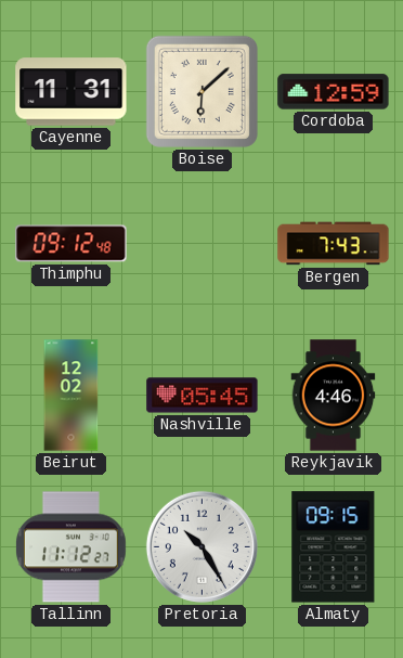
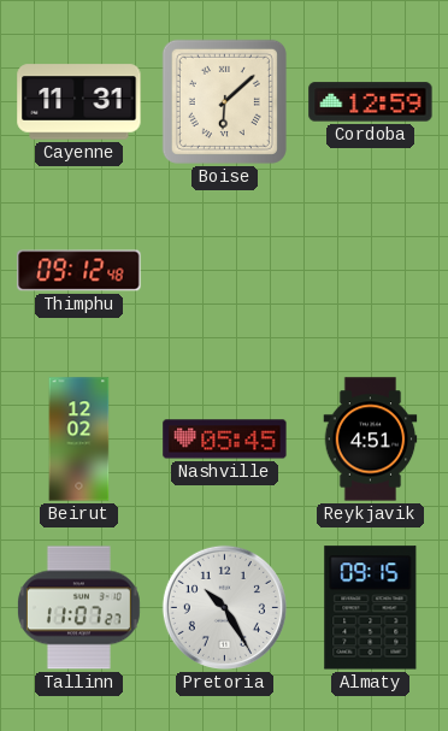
Bergen: 7:43 -> none
Reykjavik: 4:46 -> 4:51
Tallinn: 11:12 -> 11:07
